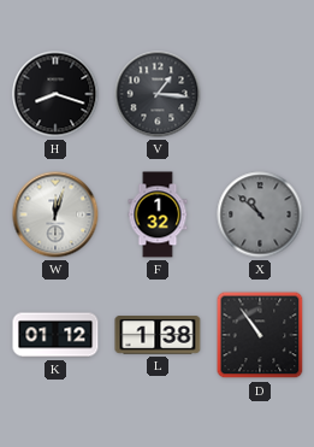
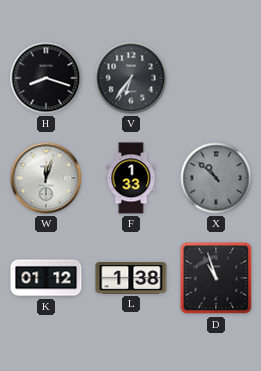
V: 1:16 -> 6:36
F: 1:32 -> 1:33
D: 10:54 -> 10:57
